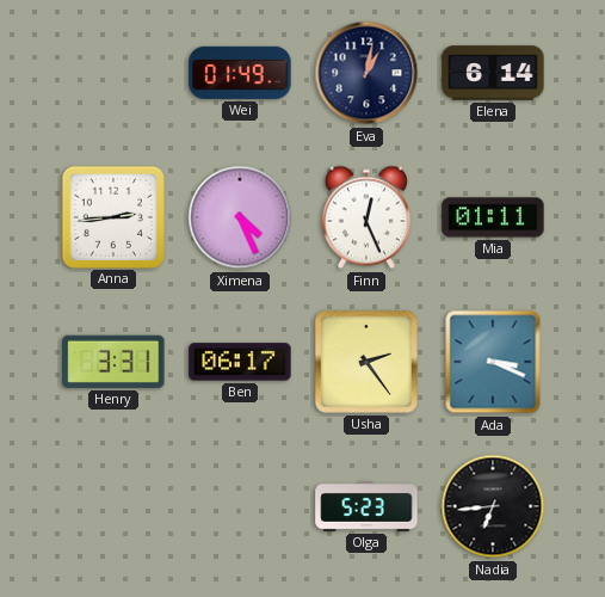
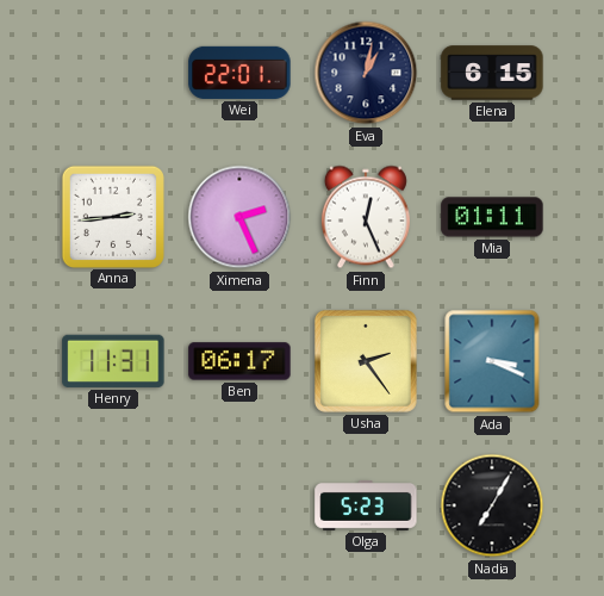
Wei: 01:49 -> 22:01
Elena: 6:14 -> 6:15
Ximena: 4:26 -> 2:26
Henry: 3:31 -> 11:31
Nadia: 6:44 -> 7:05
